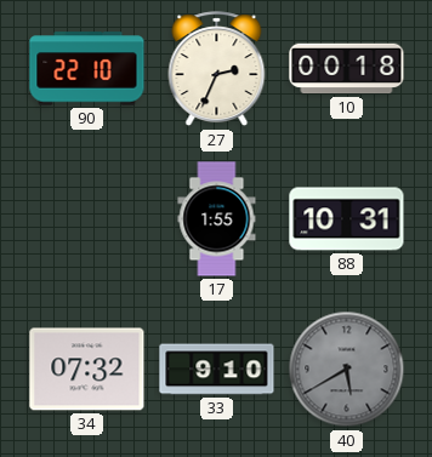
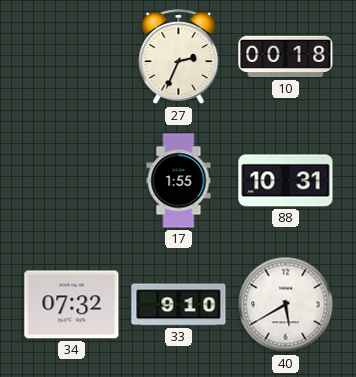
90: 22:10 -> none
40 dial: grey -> white
